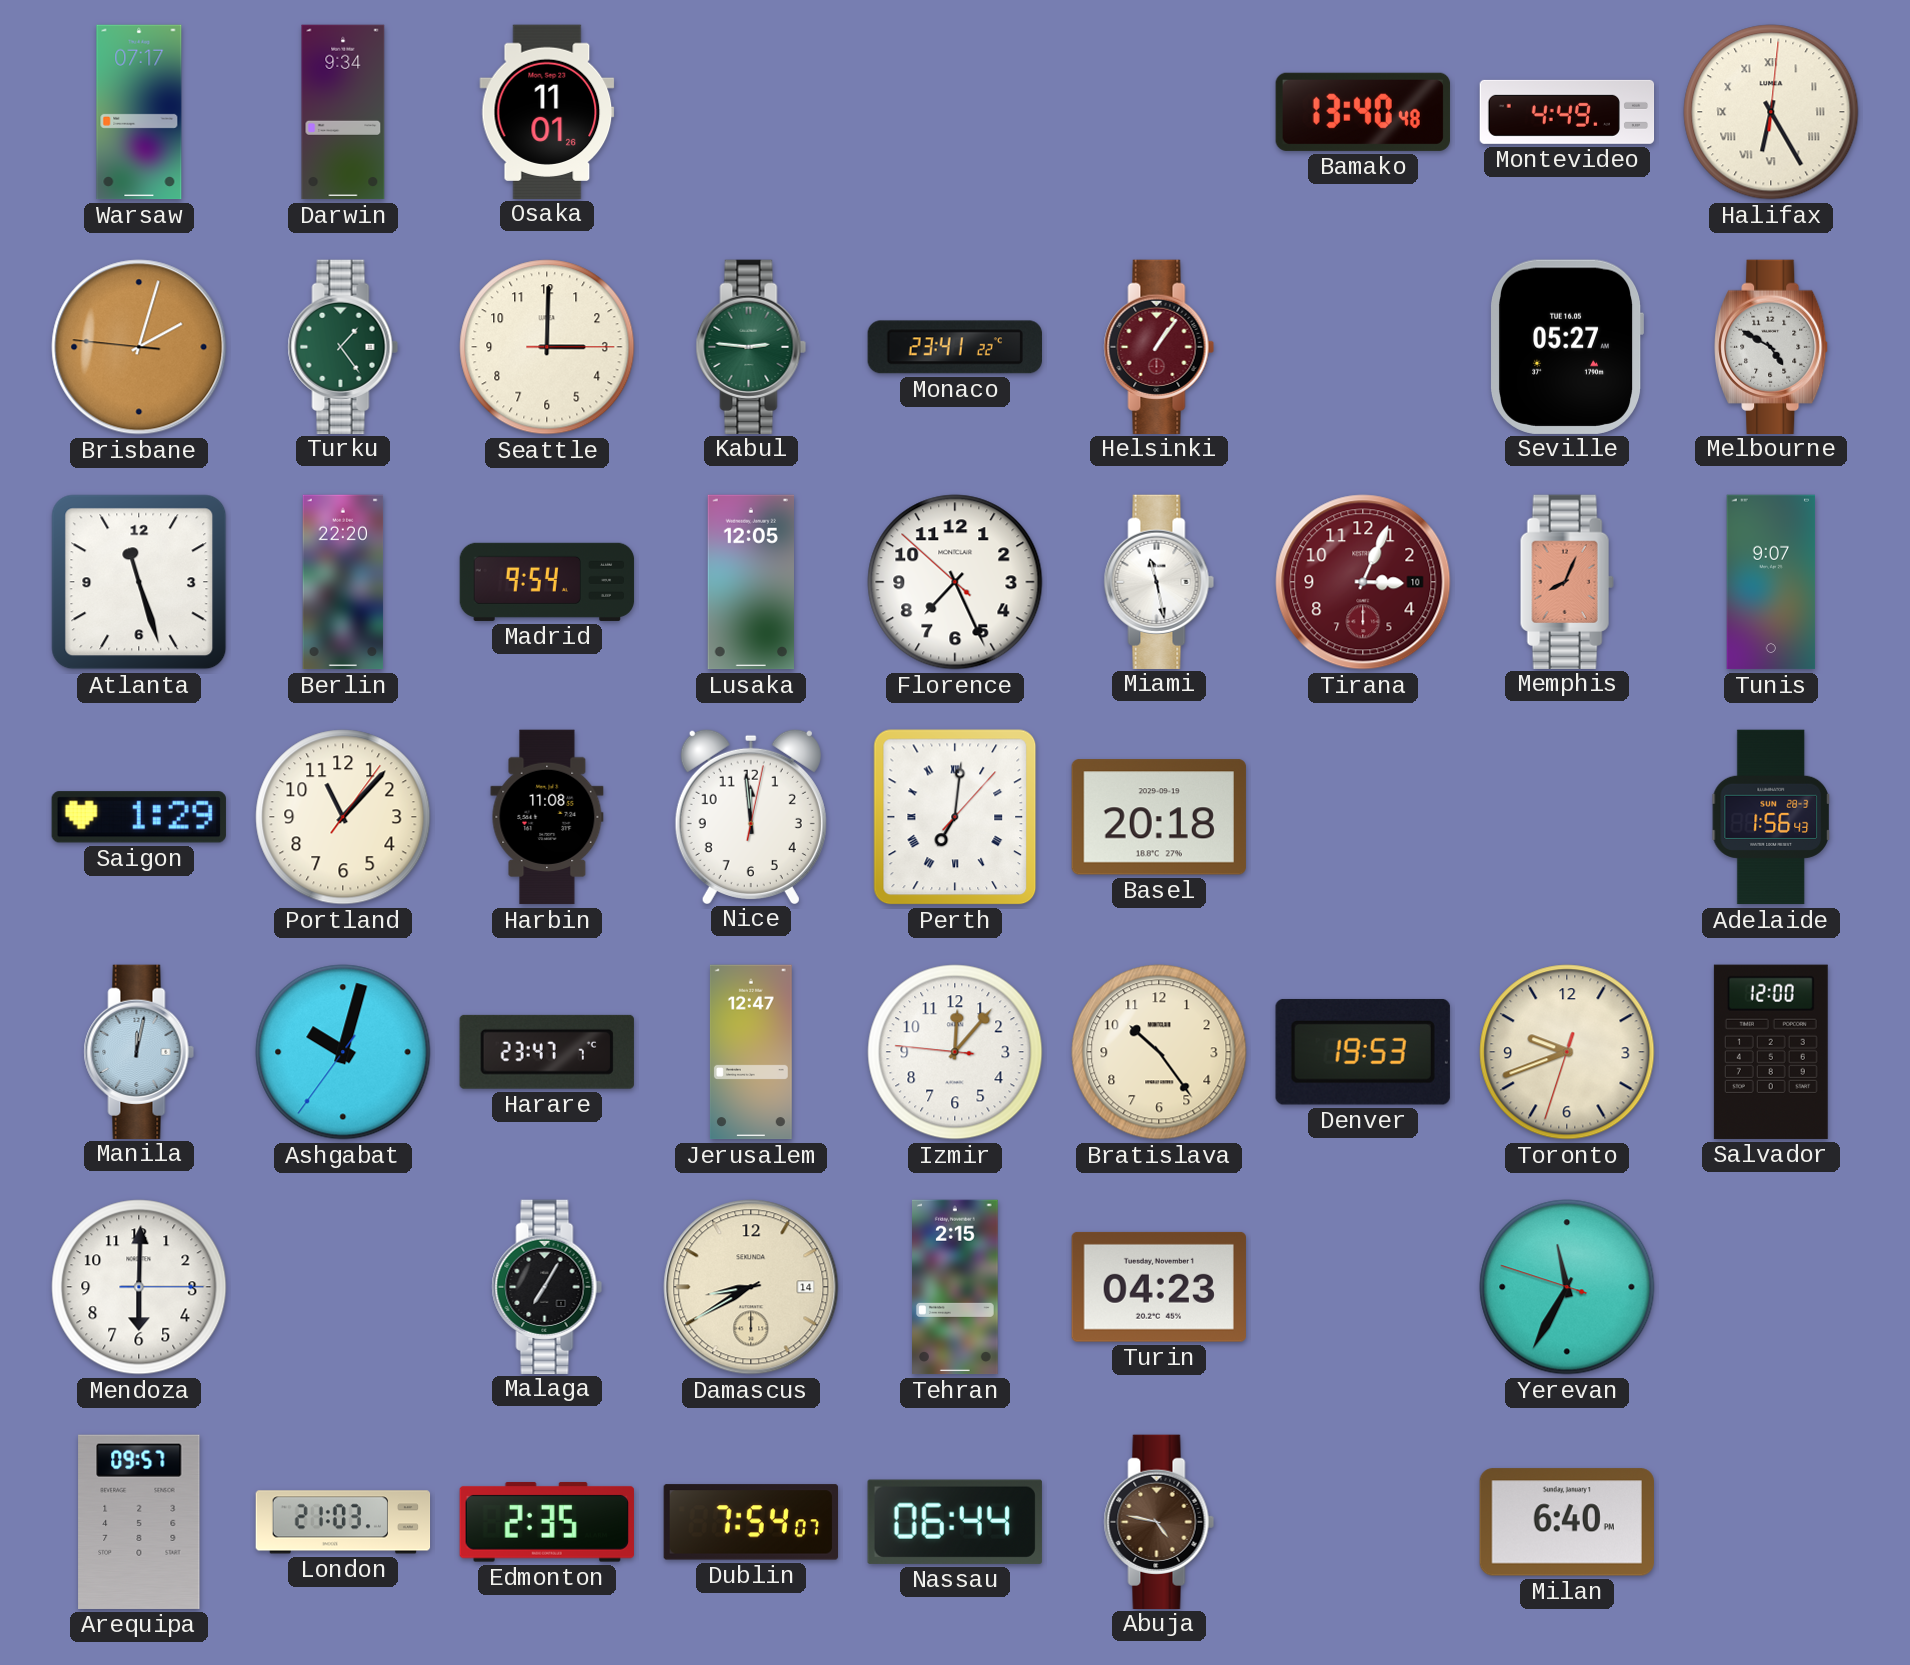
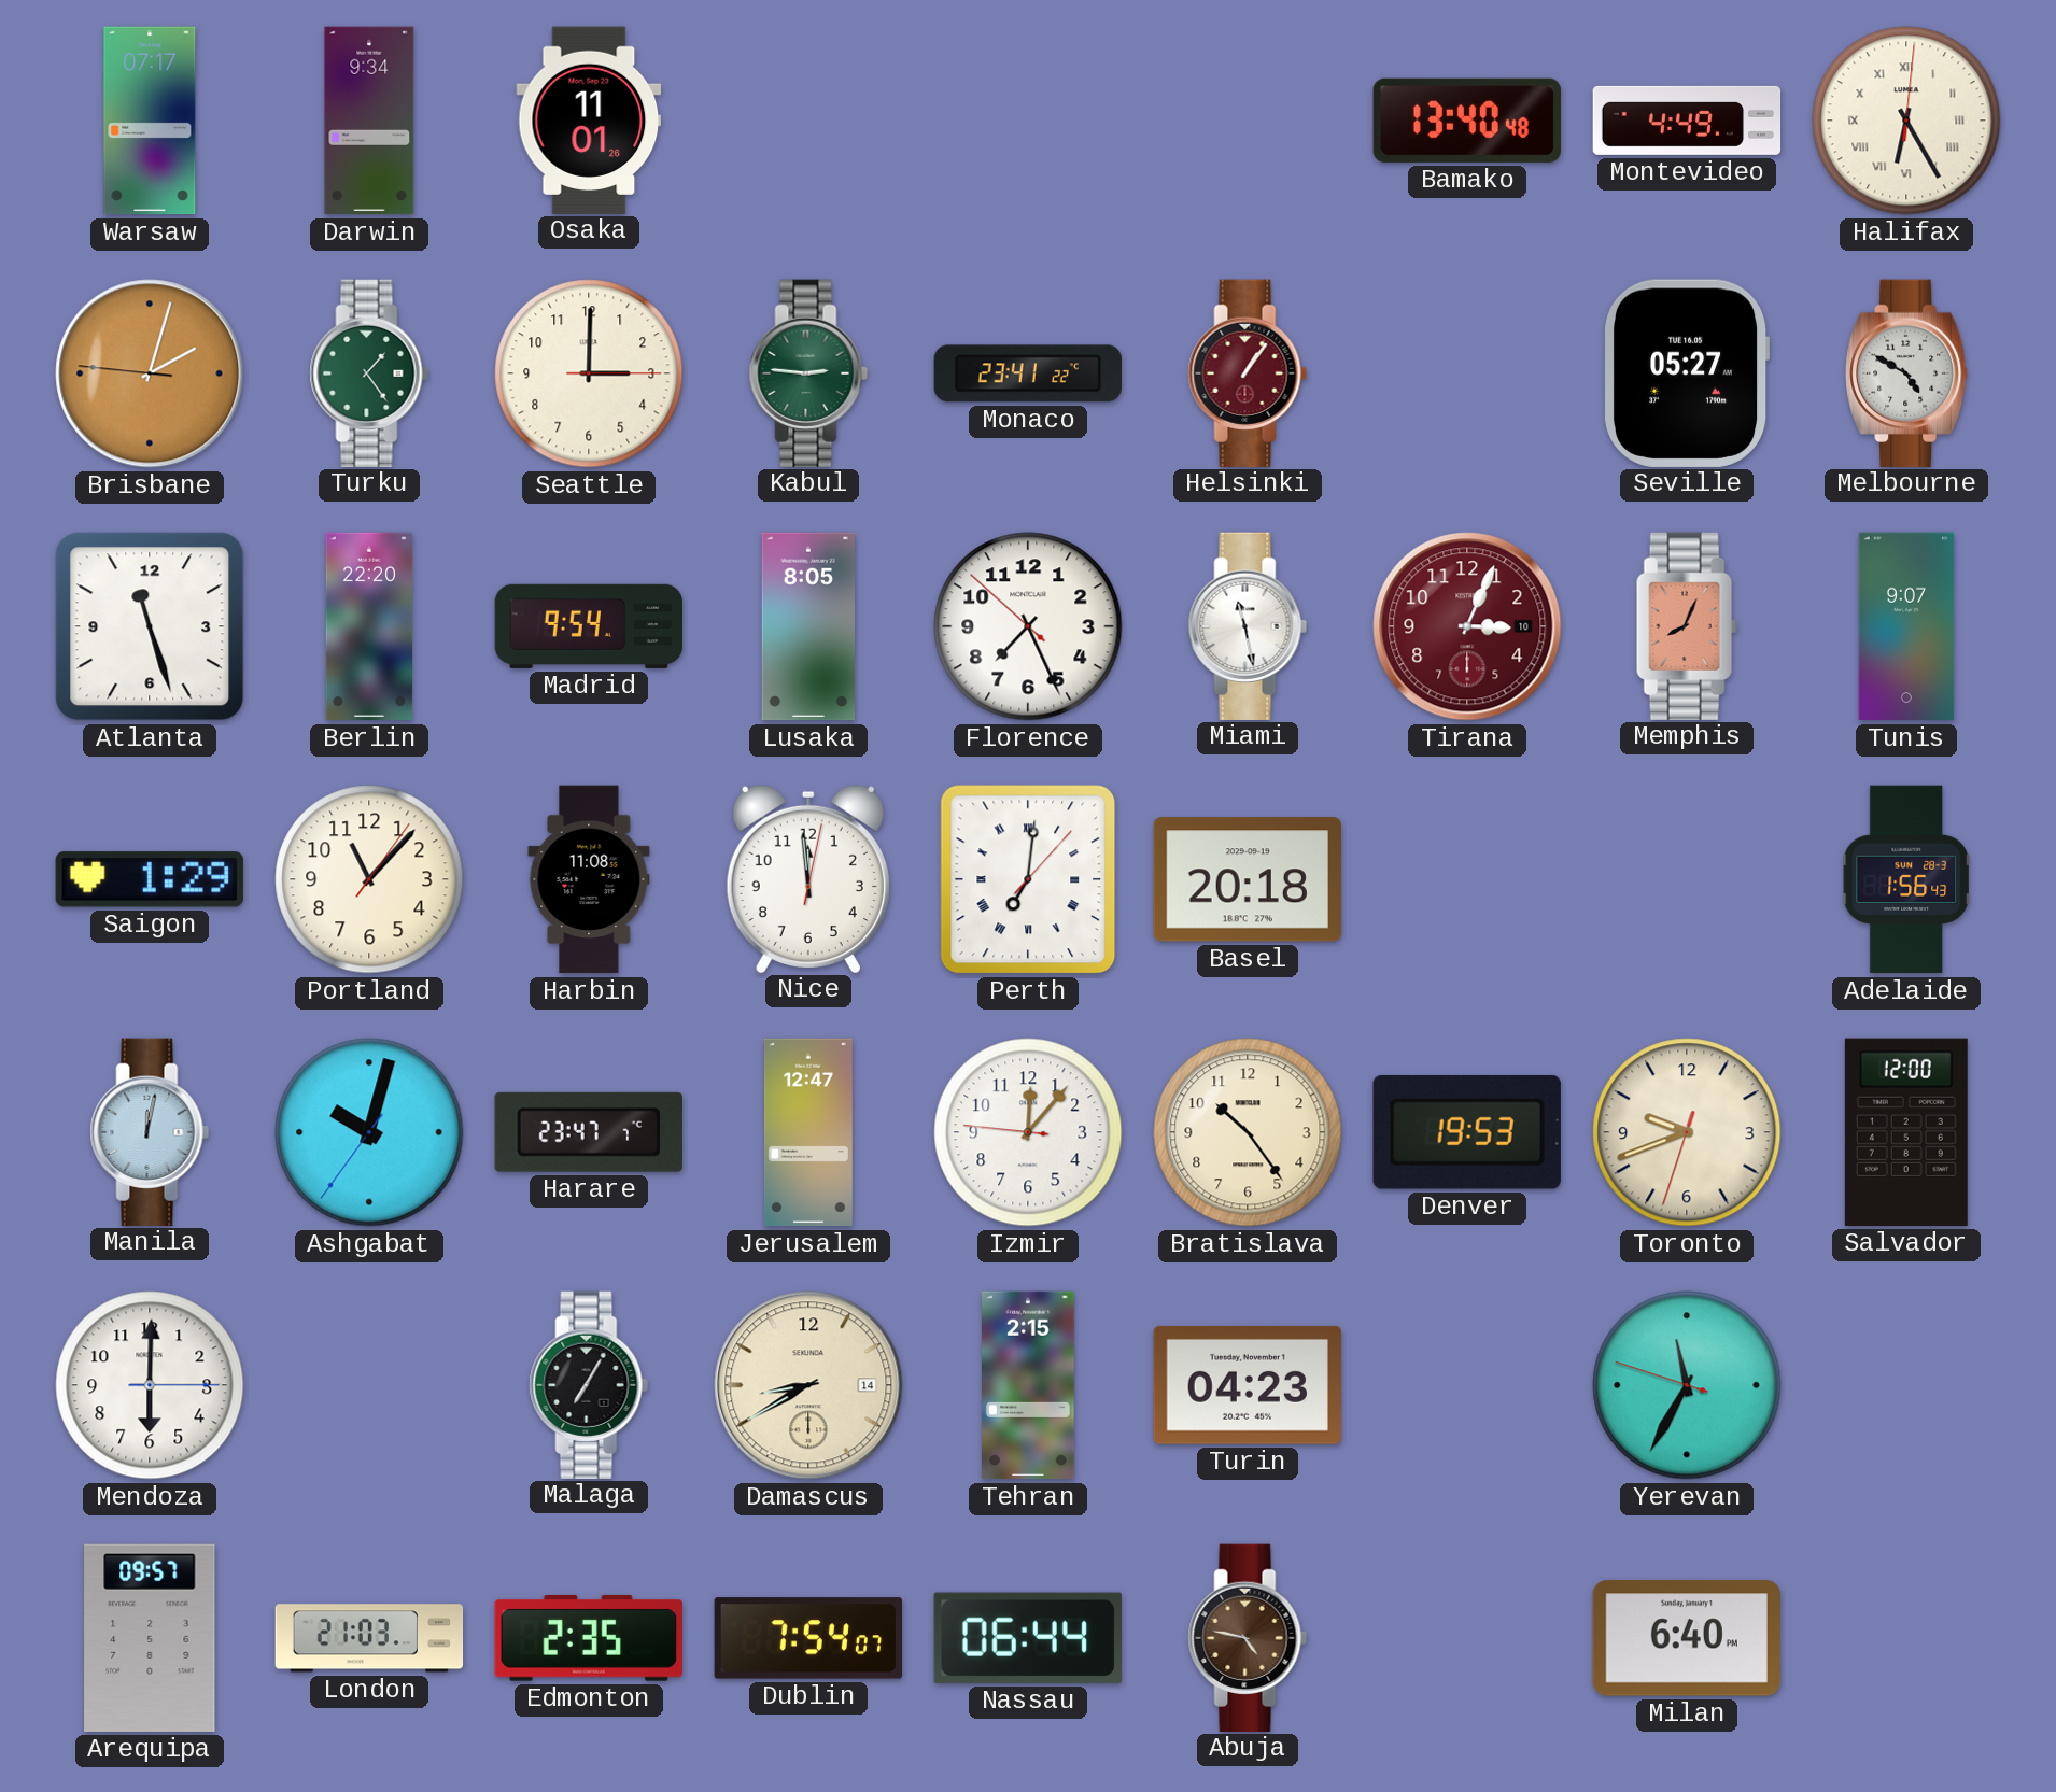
Lusaka: 12:05 -> 8:05
